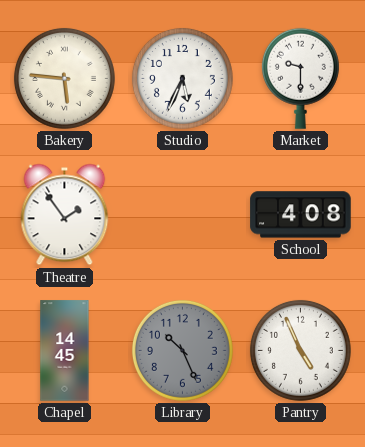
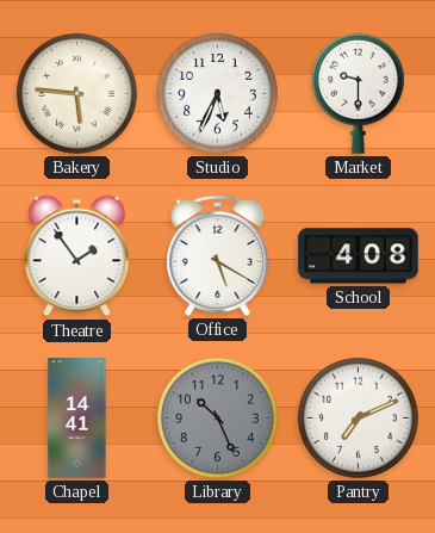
Office: none -> 5:20
Chapel: 14:45 -> 14:41
Pantry: 4:56 -> 7:11
